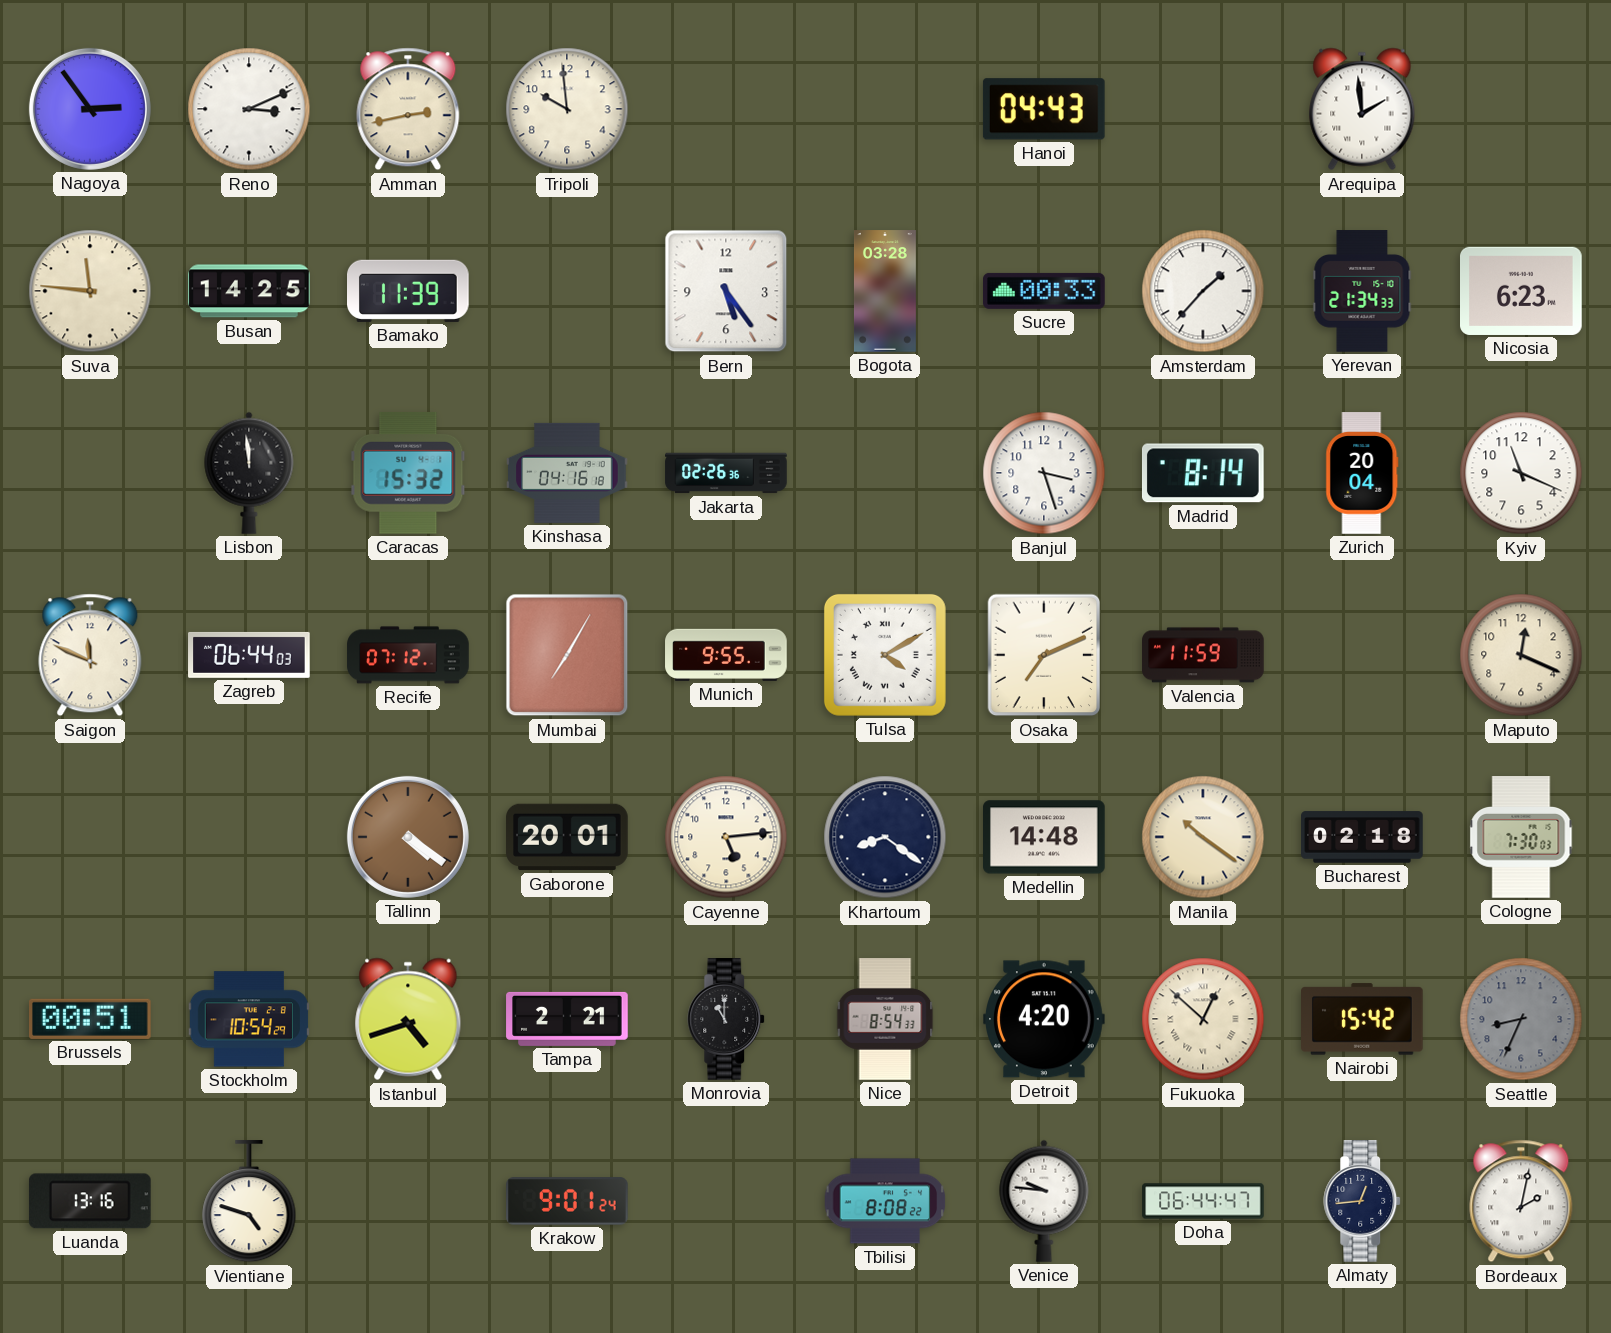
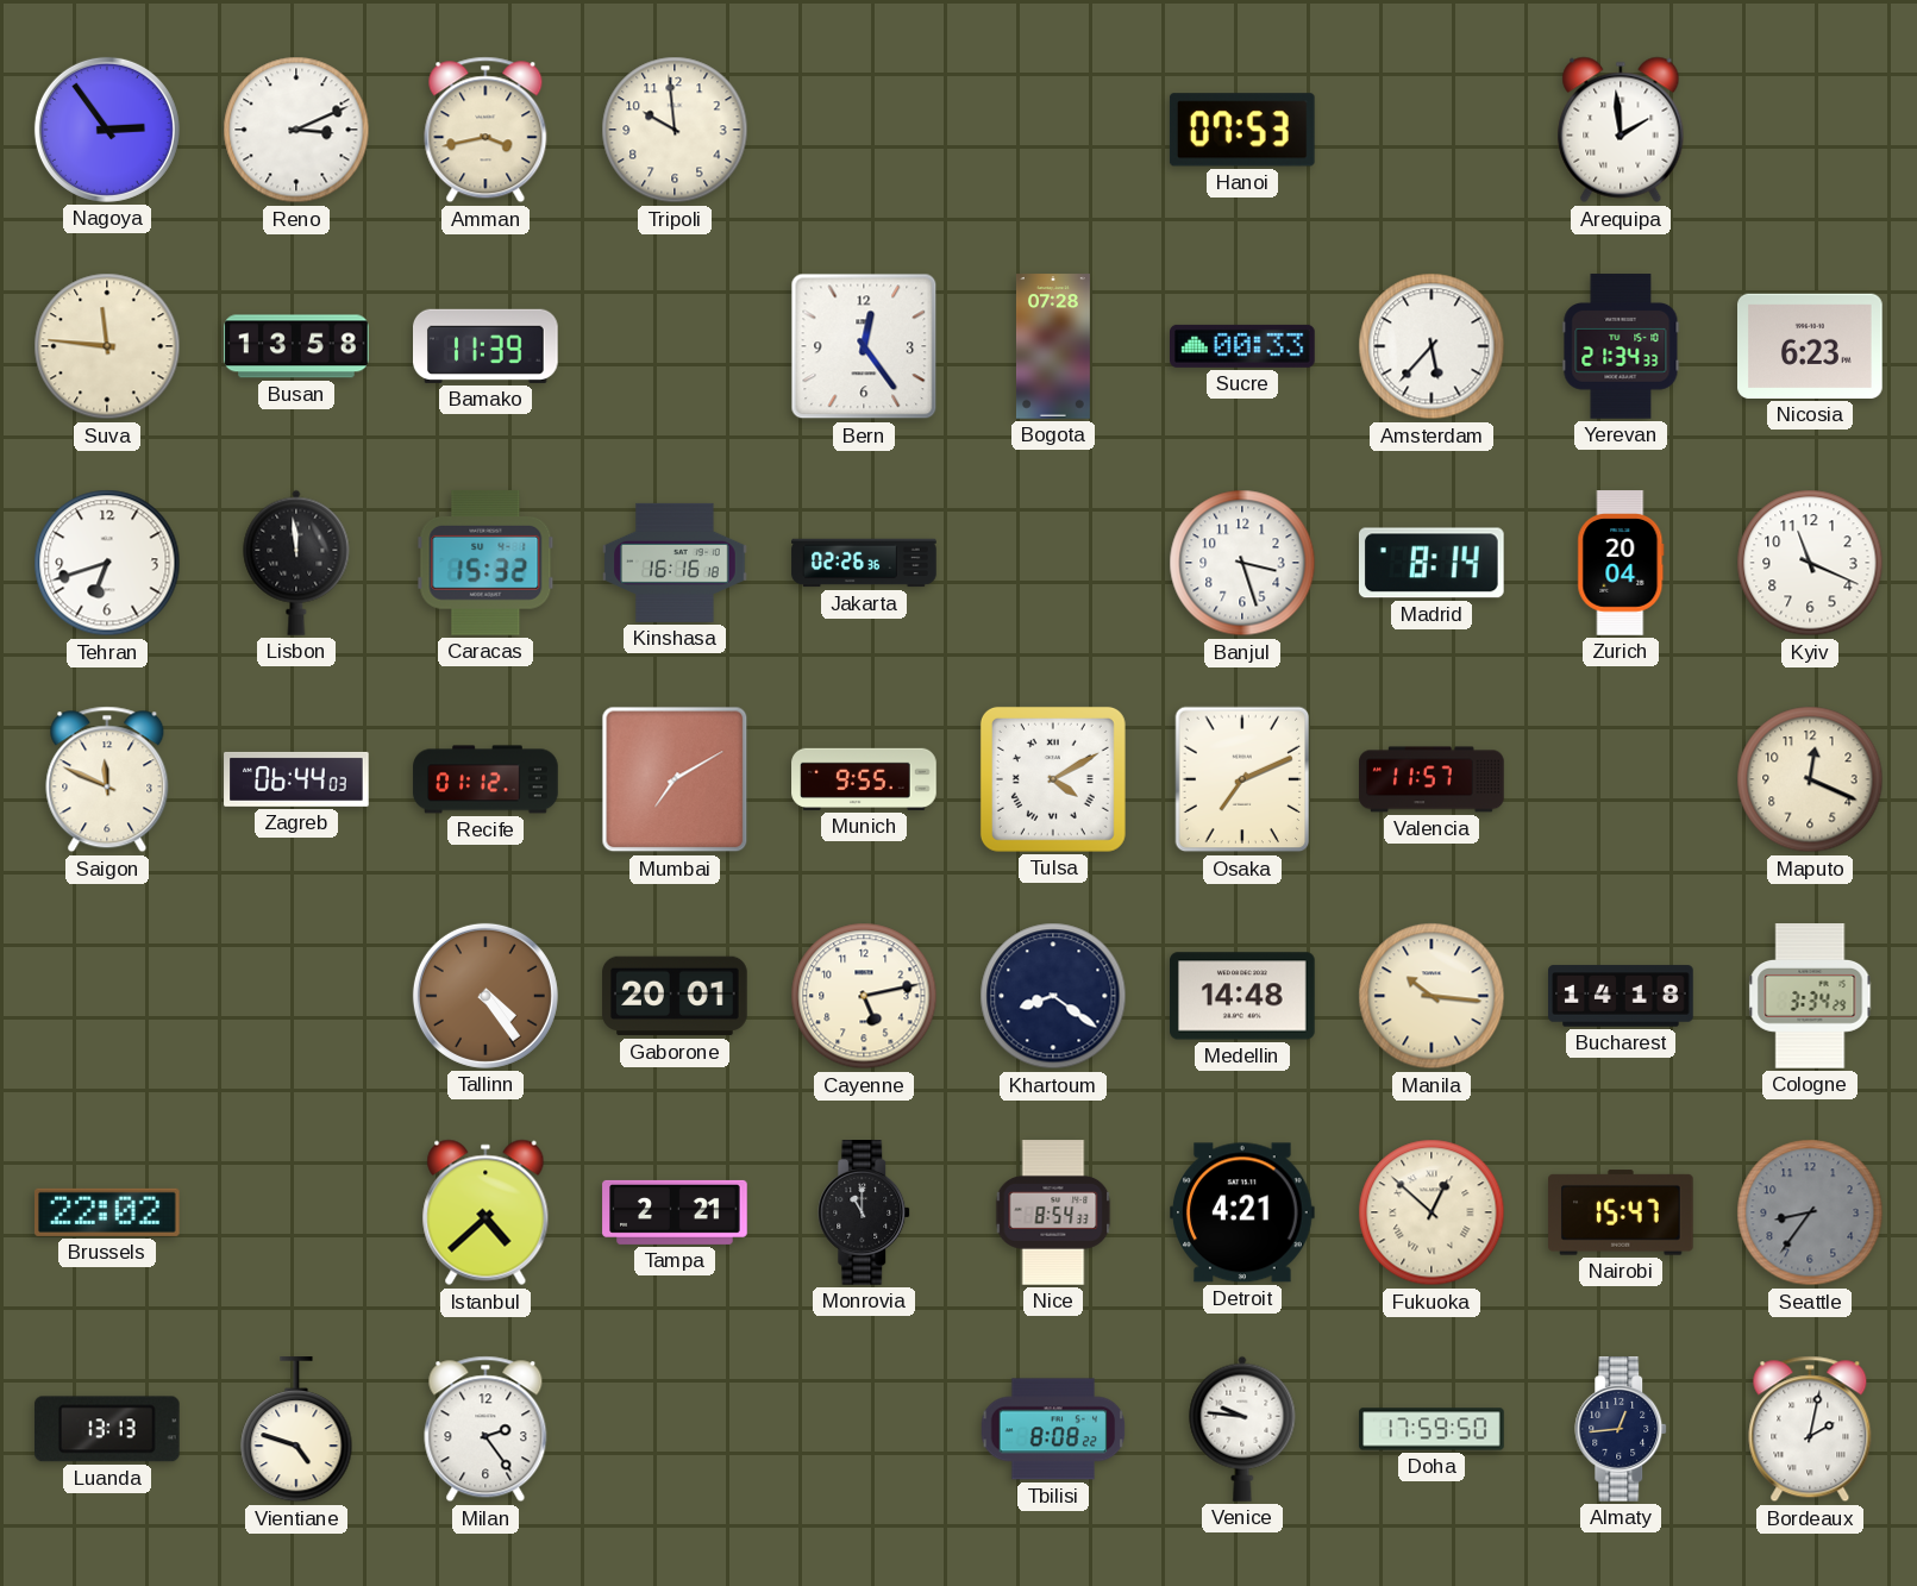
Amman: 2:43 -> 3:43
Hanoi: 04:43 -> 07:53
Busan: 14:25 -> 13:58
Bern: 5:24 -> 12:24
Bogota: 03:28 -> 07:28
Amsterdam: 1:37 -> 5:37
Tehran: none -> 6:42
Kinshasa: 04:16 -> 16:16
Recife: 07:12 -> 01:12
Mumbai: 7:05 -> 7:10
Valencia: 11:59 -> 11:57
Tallinn: 4:21 -> 4:24
Cayenne: 5:14 -> 5:13
Manila: 10:21 -> 10:16
Bucharest: 02:18 -> 14:18
Cologne: 7:30 -> 3:34
Brussels: 00:51 -> 22:02
Stockholm: 10:54 -> none
Istanbul: 4:42 -> 4:38
Detroit: 4:20 -> 4:21
Nairobi: 15:42 -> 15:47
Seattle: 8:34 -> 8:36
Luanda: 13:16 -> 13:13
Milan: none -> 2:24
Krakow: 9:01 -> none
Doha: 06:44 -> 17:59
